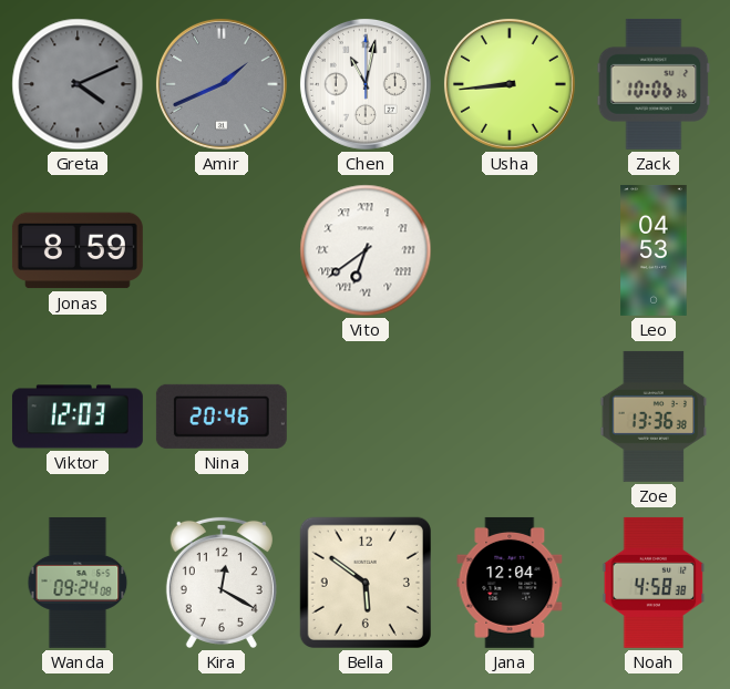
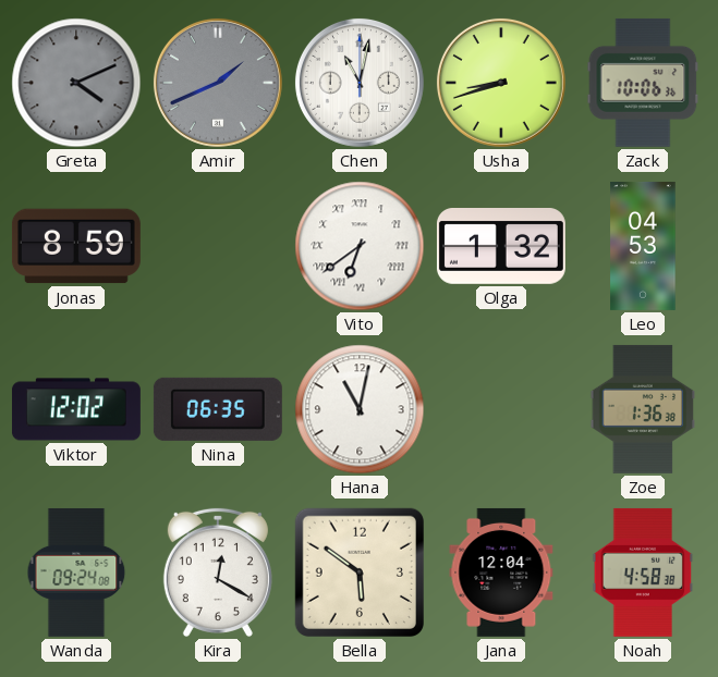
Usha: 8:44 -> 8:42
Olga: none -> 1:32
Viktor: 12:03 -> 12:02
Nina: 20:46 -> 06:35
Hana: none -> 11:02
Zoe: 13:36 -> 1:36
